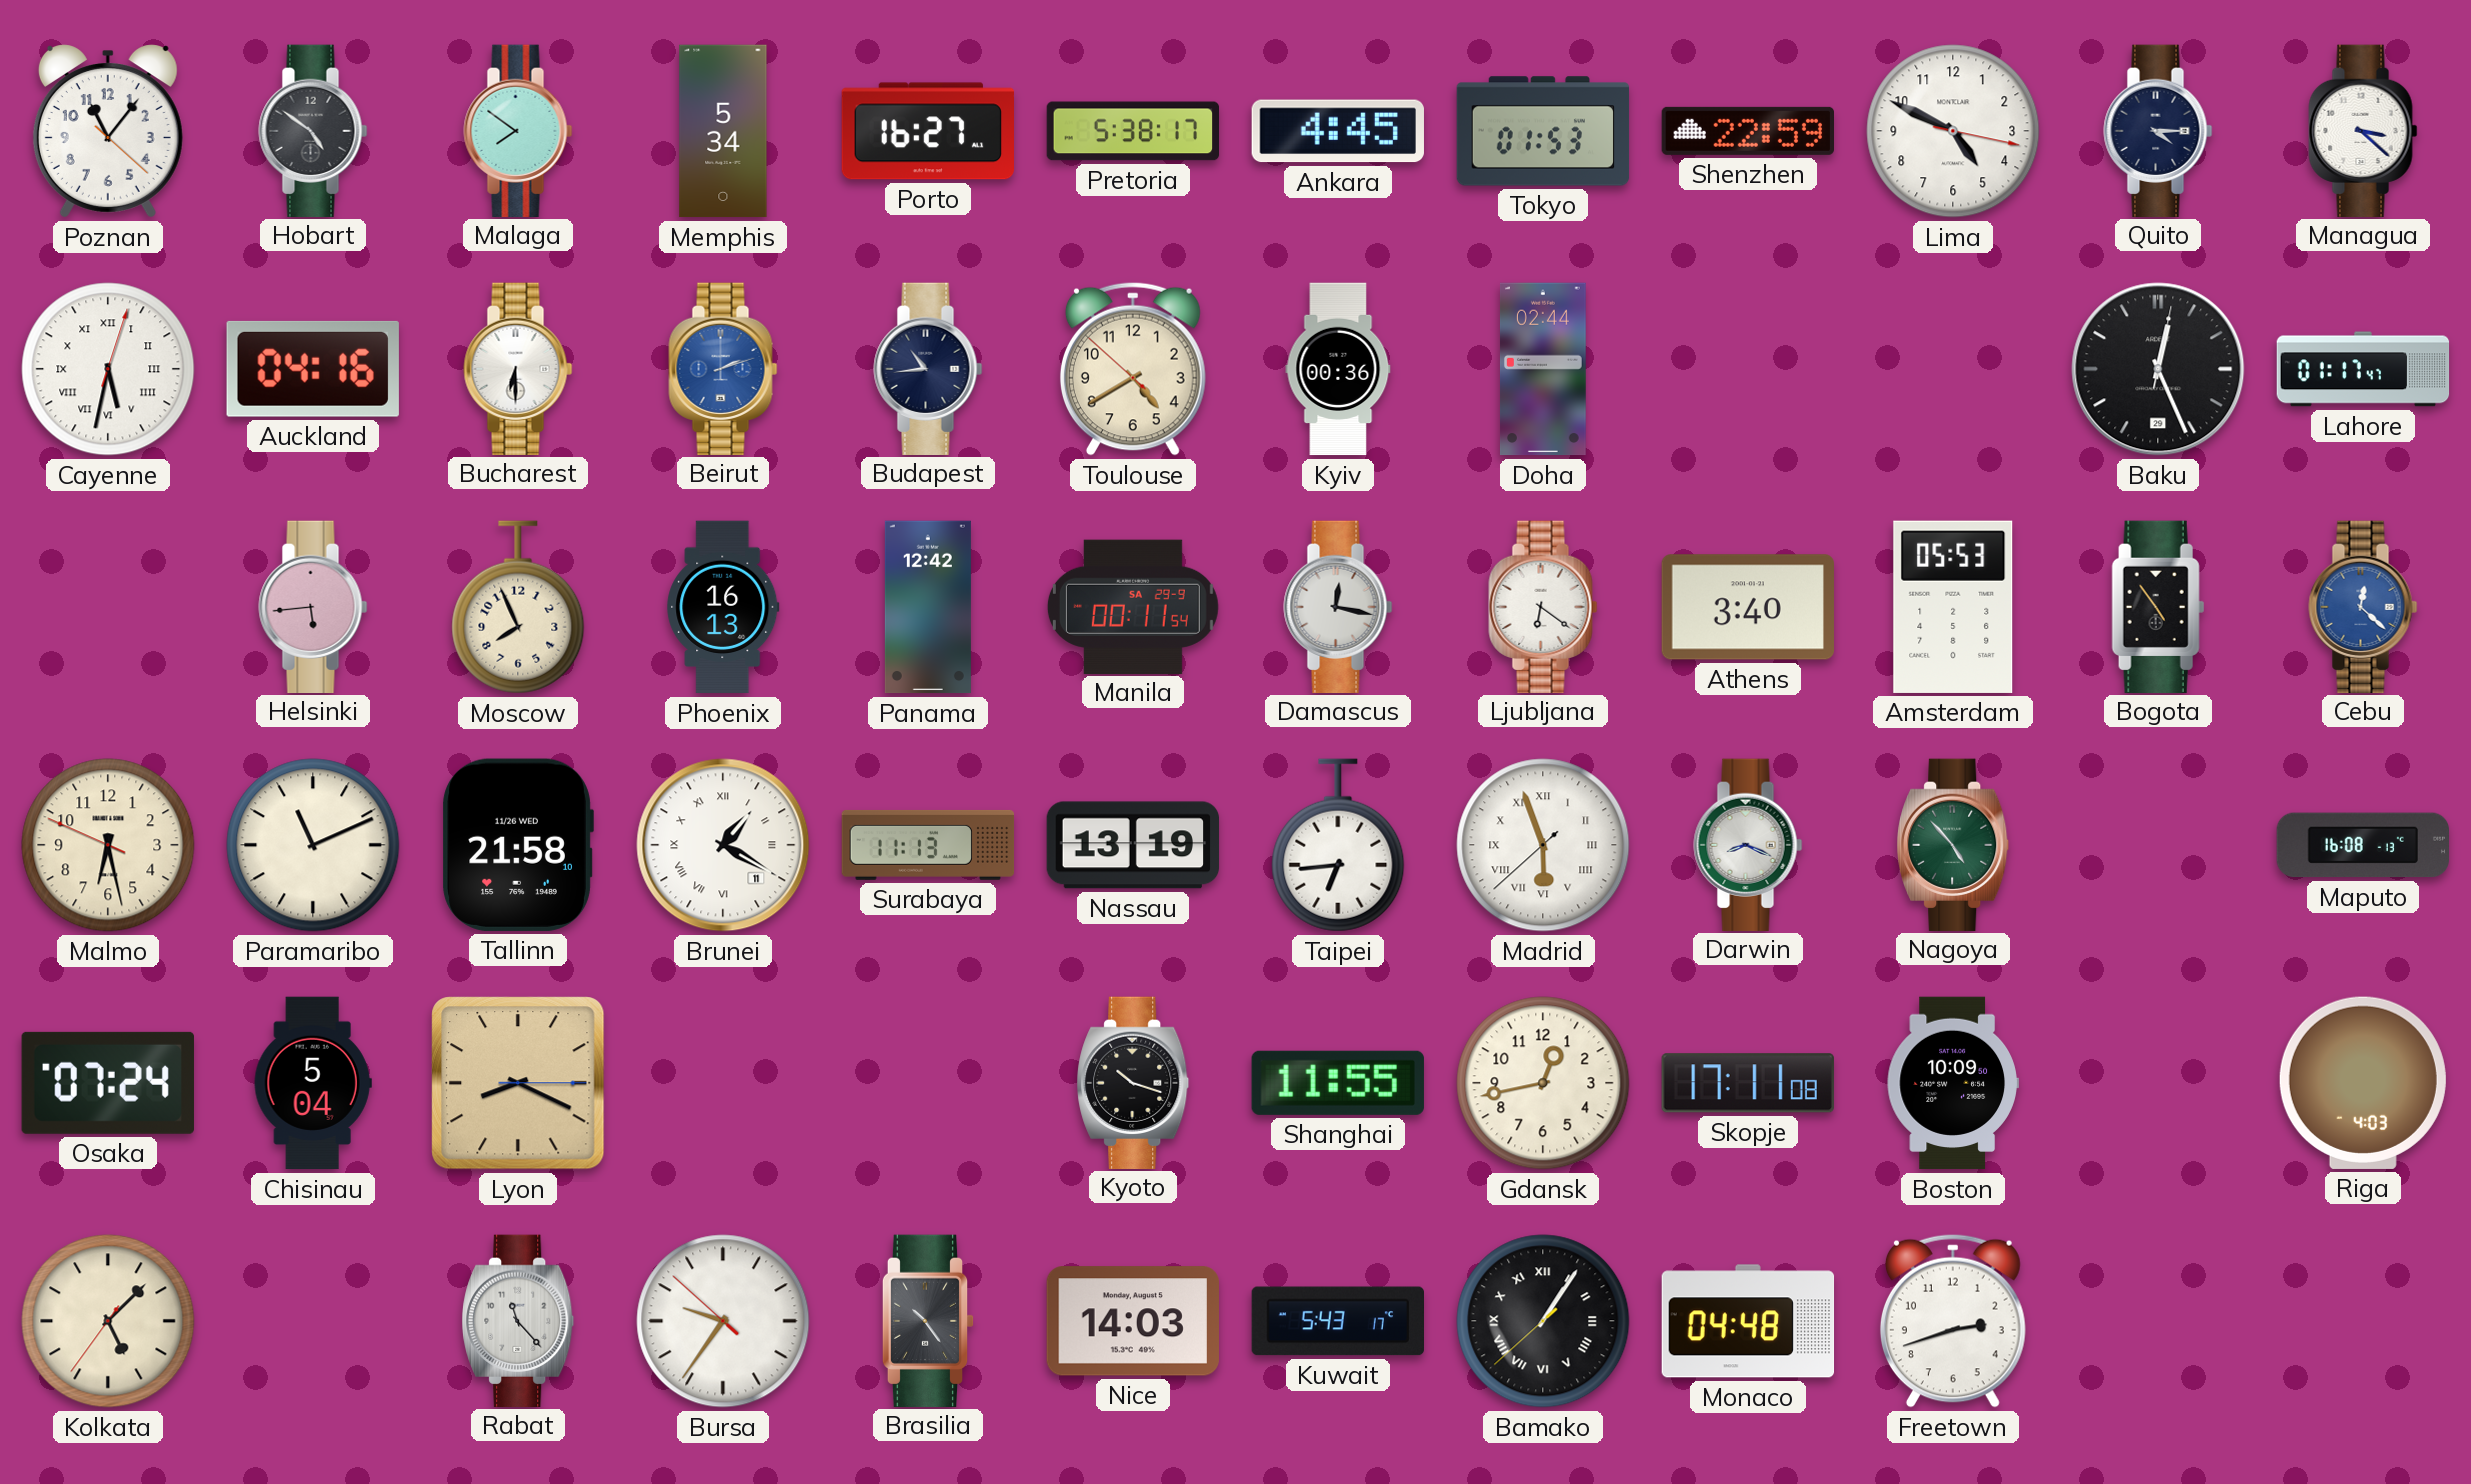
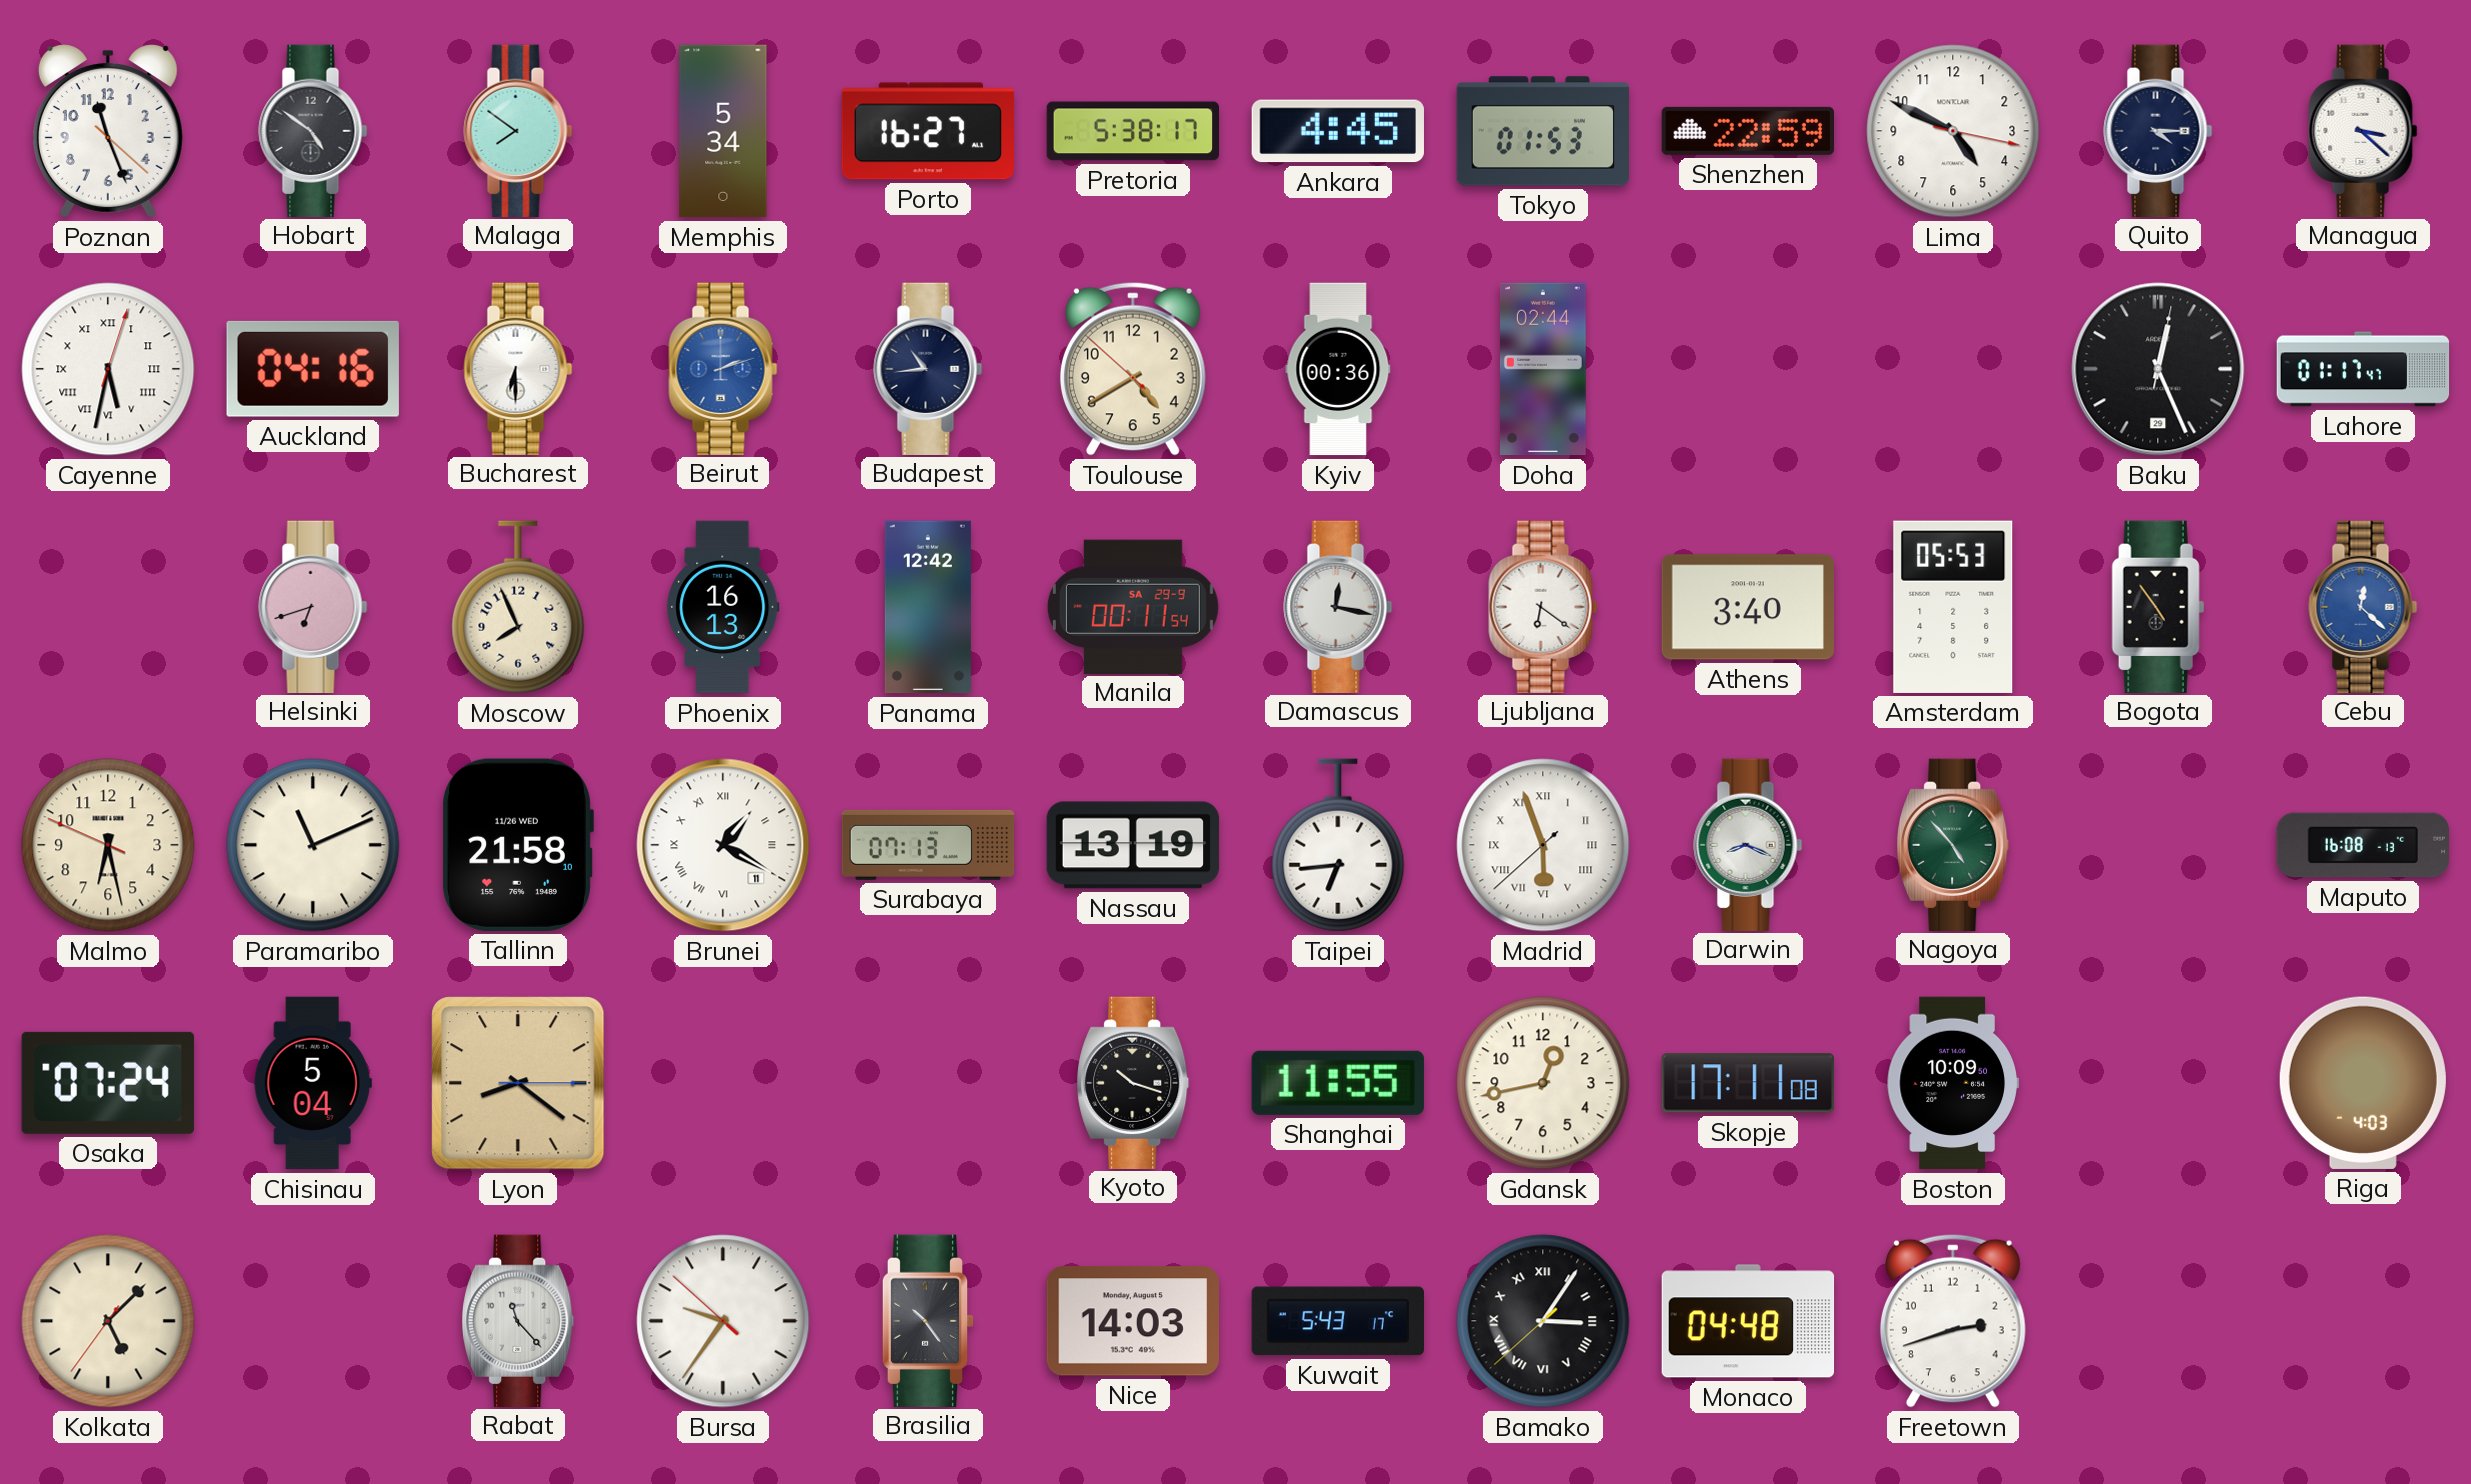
Poznan: 11:06 -> 11:26
Helsinki: 5:44 -> 6:42
Surabaya: 11:13 -> 07:13
Lyon: 8:19 -> 8:21
Bamako: 1:05 -> 3:05
